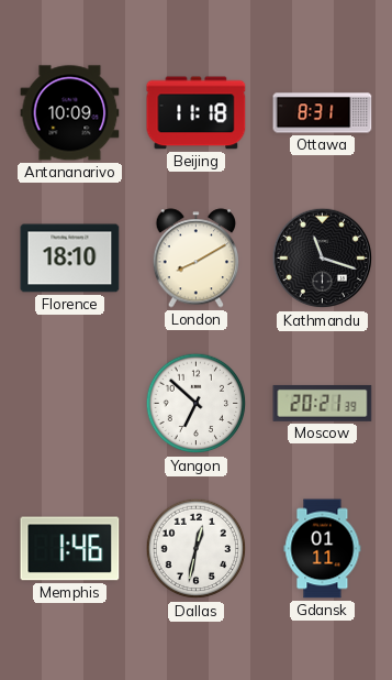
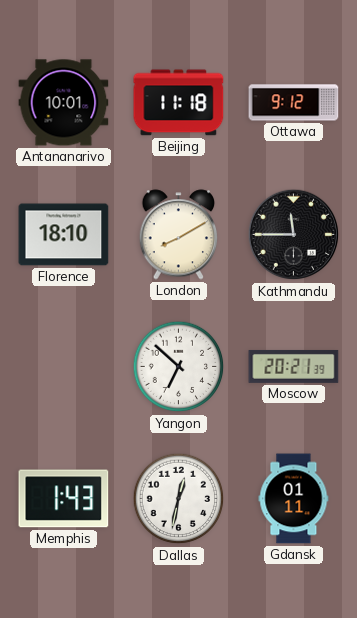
Antananarivo: 10:09 -> 10:01
Ottawa: 8:31 -> 9:12
Kathmandu: 11:18 -> 11:45
Memphis: 1:46 -> 1:43
